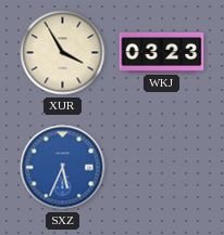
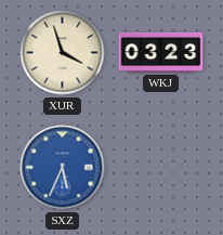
XUR: 3:55 -> 3:57
